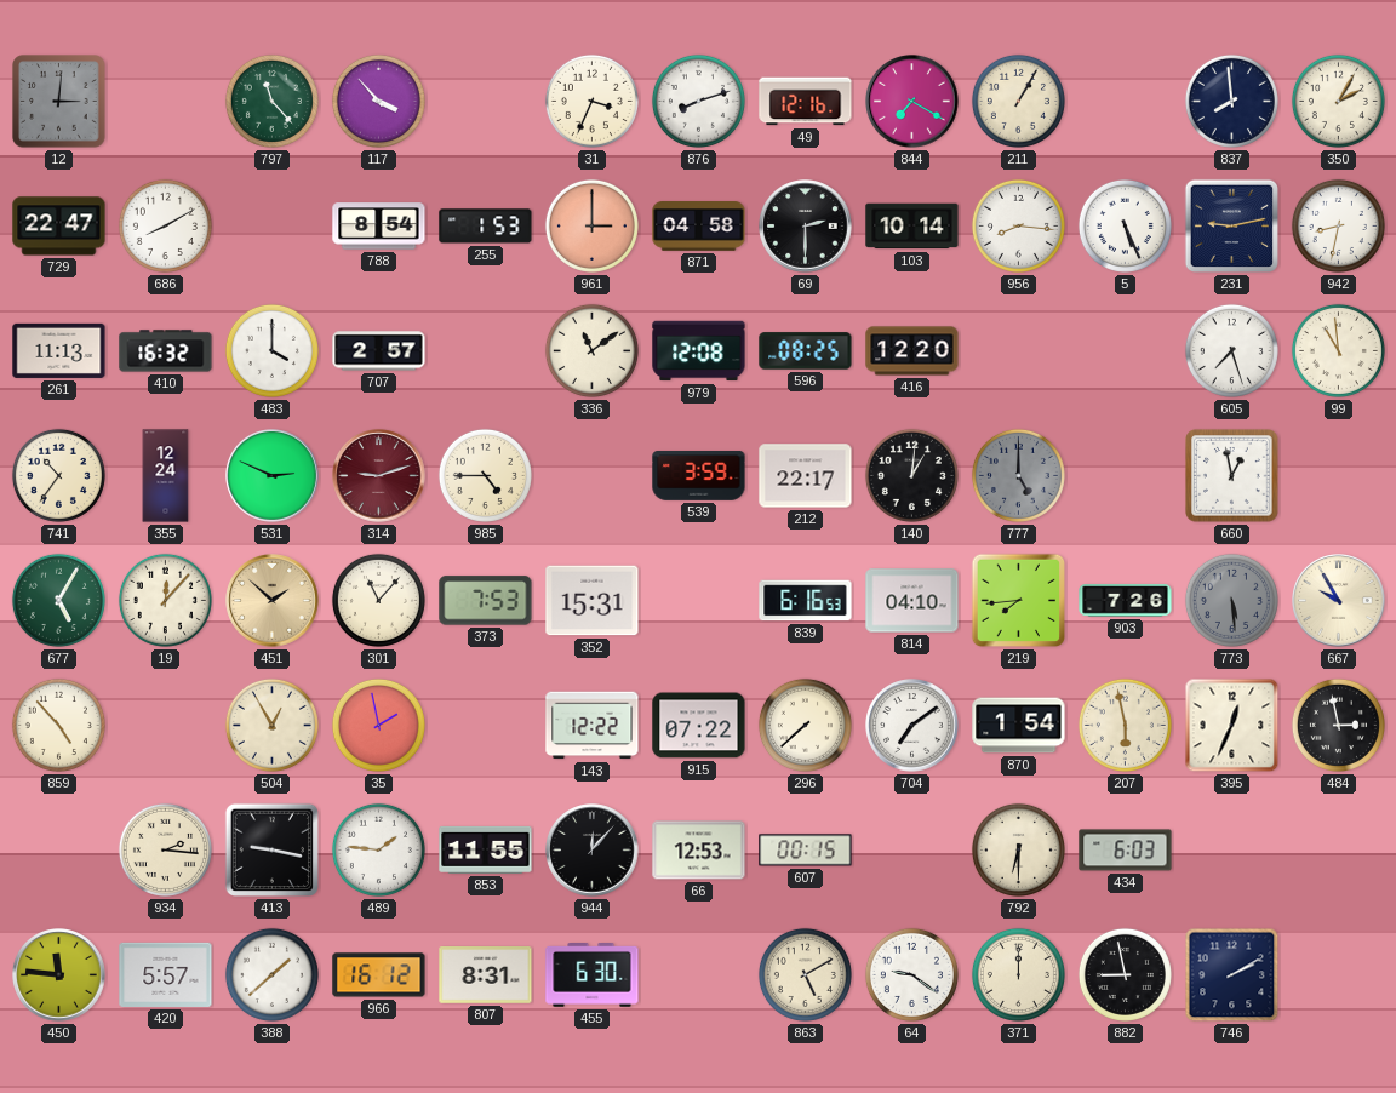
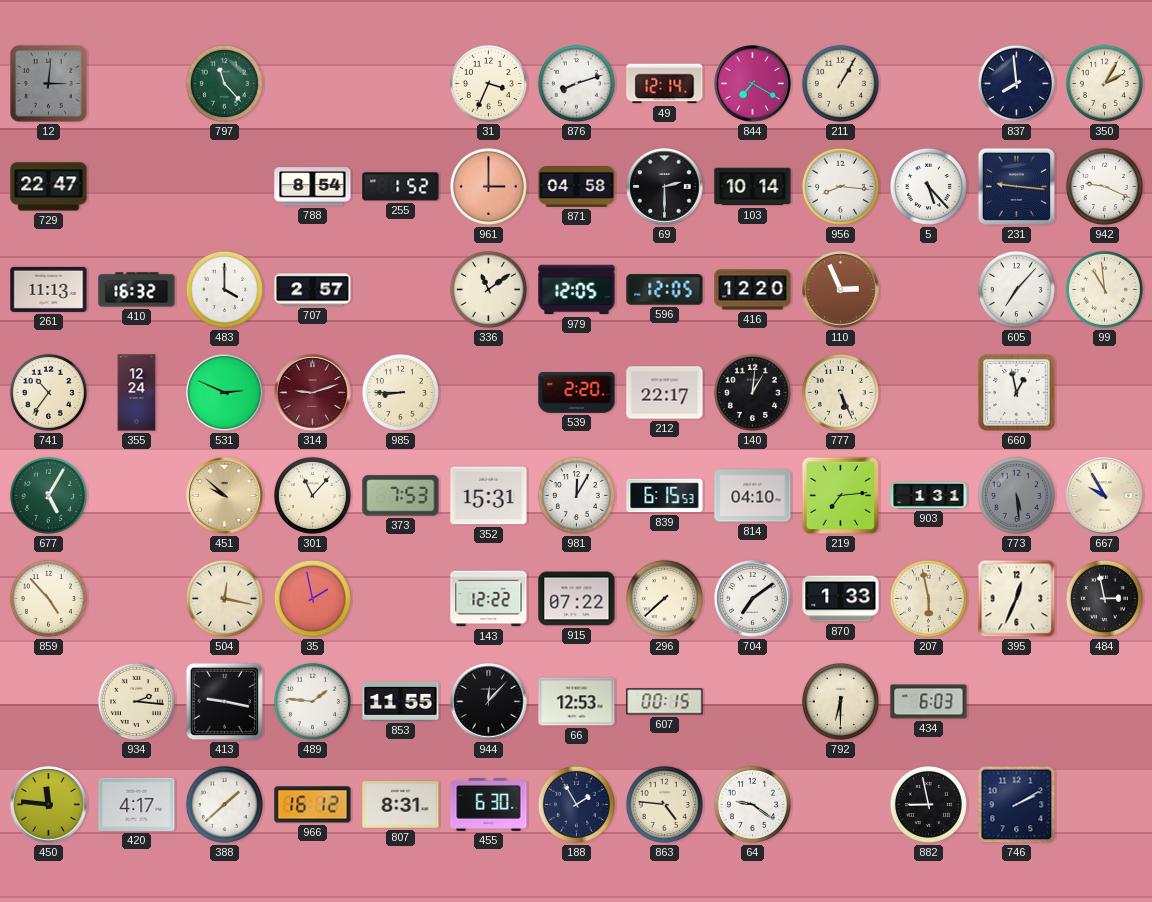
117: 3:53 -> none
49: 12:16 -> 12:14
686: 8:10 -> none
255: 1:53 -> 1:52
5: 5:26 -> 5:23
231: 9:13 -> 9:16
942: 8:32 -> 9:19
979: 12:08 -> 12:05
596: 08:25 -> 12:05
110: none -> 2:56
605: 7:27 -> 7:07
985: 4:45 -> 8:45
539: 3:59 -> 2:20
777: 5:00 -> 5:26
777 dial: grey -> cream
19: 12:07 -> none
451: 1:52 -> 9:52
981: none -> 12:05
839: 6:16 -> 6:15
219: 7:44 -> 7:14
903: 7:26 -> 1:31
504: 12:55 -> 12:17
870: 1:54 -> 1:33
420: 5:57 -> 4:17
188: none -> 1:55
863: 5:10 -> 4:46
371: 12:00 -> none
